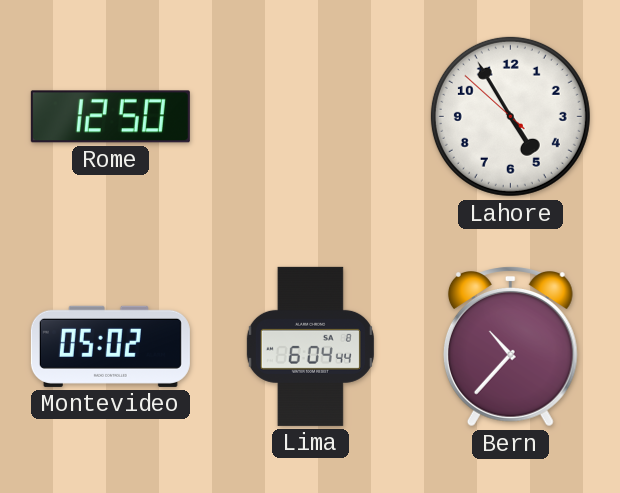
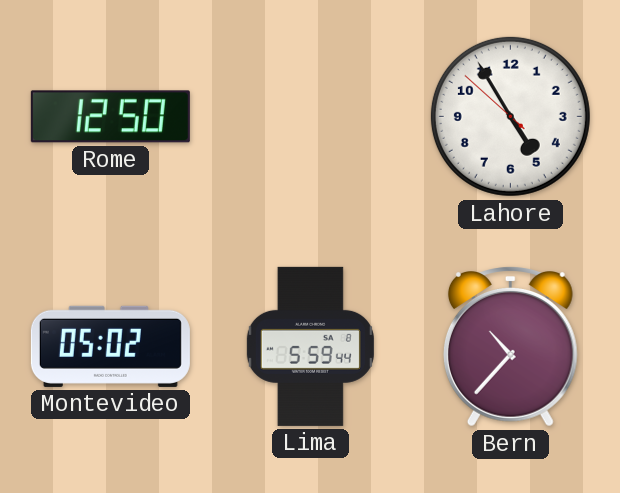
Lima: 6:04 -> 5:59
